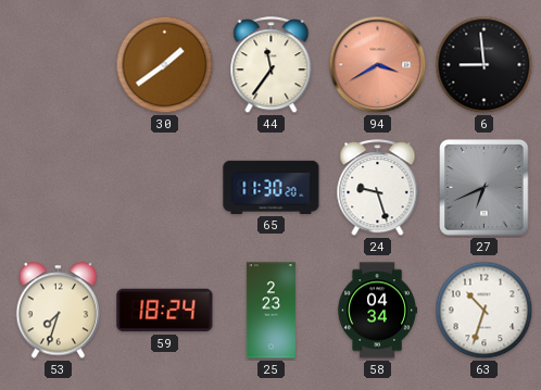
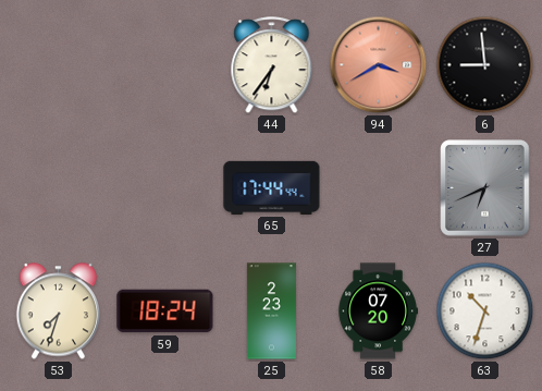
30: 1:39 -> none
44: 11:36 -> 6:36
65: 11:30 -> 17:44
24: 9:27 -> none
58: 04:34 -> 07:20
